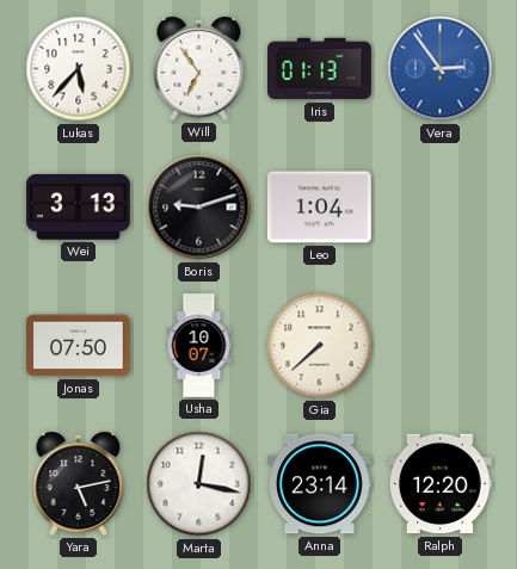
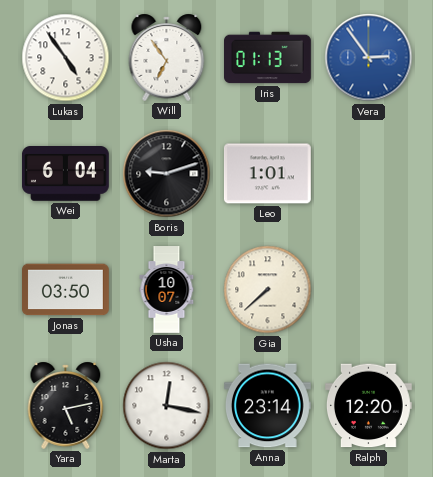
Lukas: 5:37 -> 4:54
Wei: 3:13 -> 6:04
Leo: 1:04 -> 1:01
Jonas: 07:50 -> 03:50
